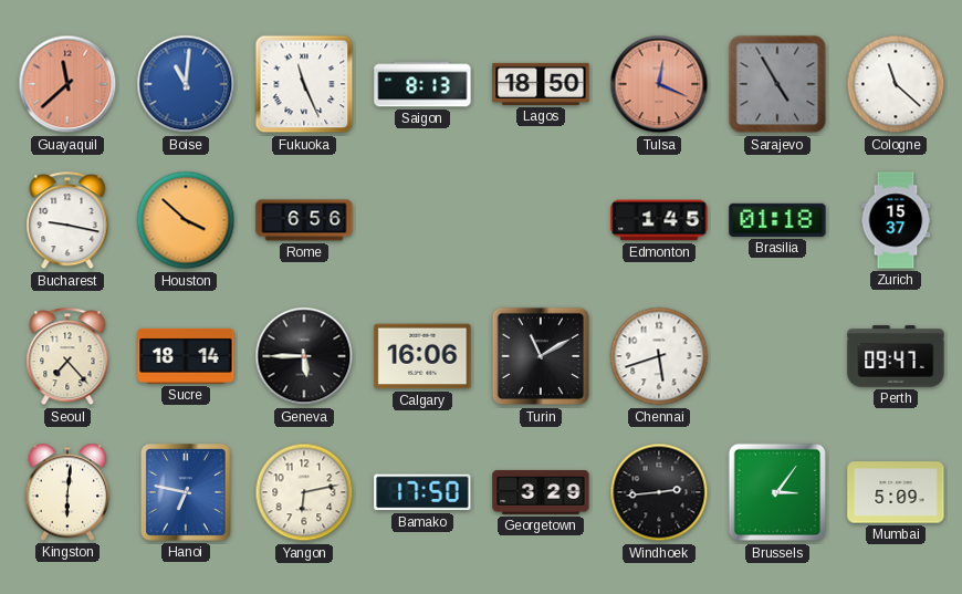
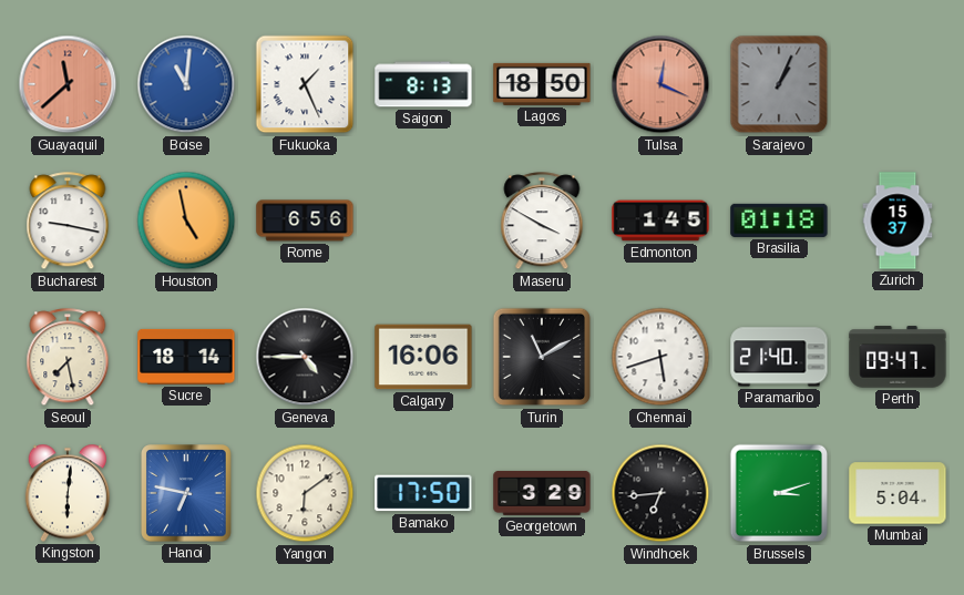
Fukuoka: 11:26 -> 1:26
Sarajevo: 4:55 -> 1:04
Cologne: 11:22 -> none
Houston: 3:52 -> 4:58
Maseru: none -> 3:50
Seoul: 7:23 -> 7:28
Geneva: 5:45 -> 4:45
Paramaribo: none -> 21:40
Yangon: 6:13 -> 6:09
Windhoek: 2:44 -> 6:44
Brussels: 3:06 -> 3:12
Mumbai: 5:09 -> 5:04
